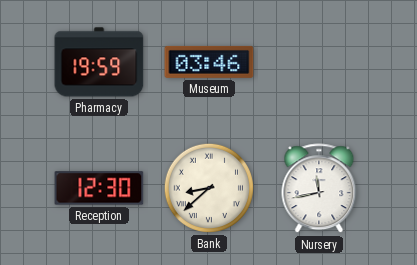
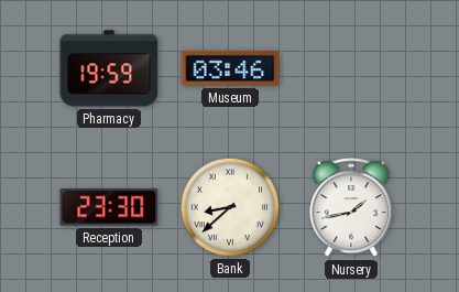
Reception: 12:30 -> 23:30
Nursery: 11:43 -> 1:43
